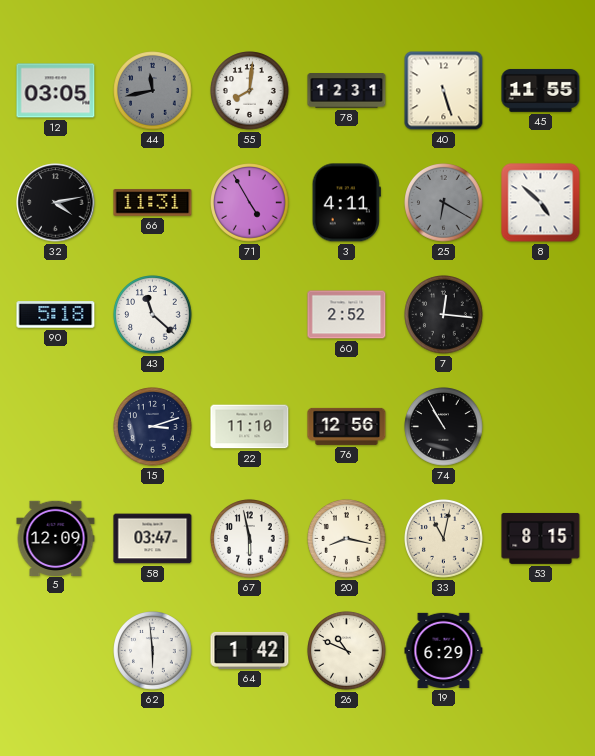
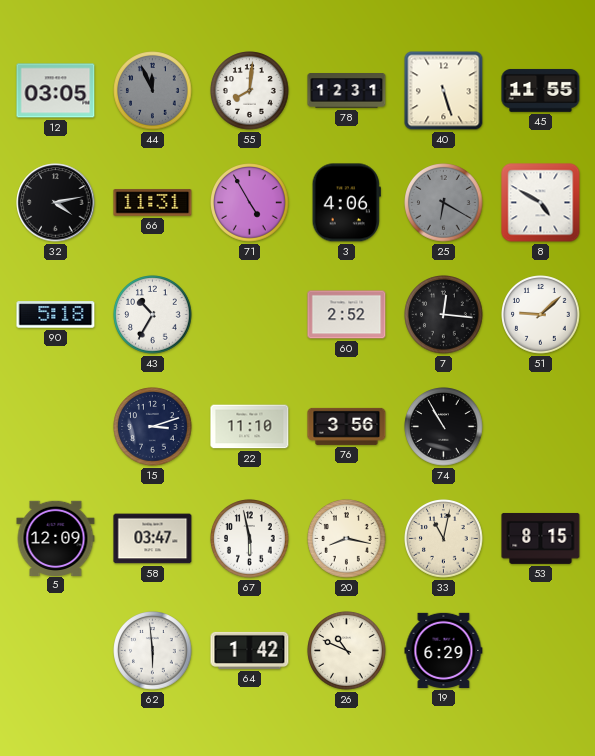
44: 11:43 -> 11:56
3: 4:11 -> 4:06
8: 4:52 -> 4:50
43: 11:22 -> 10:35
51: none -> 9:08
76: 12:56 -> 3:56
